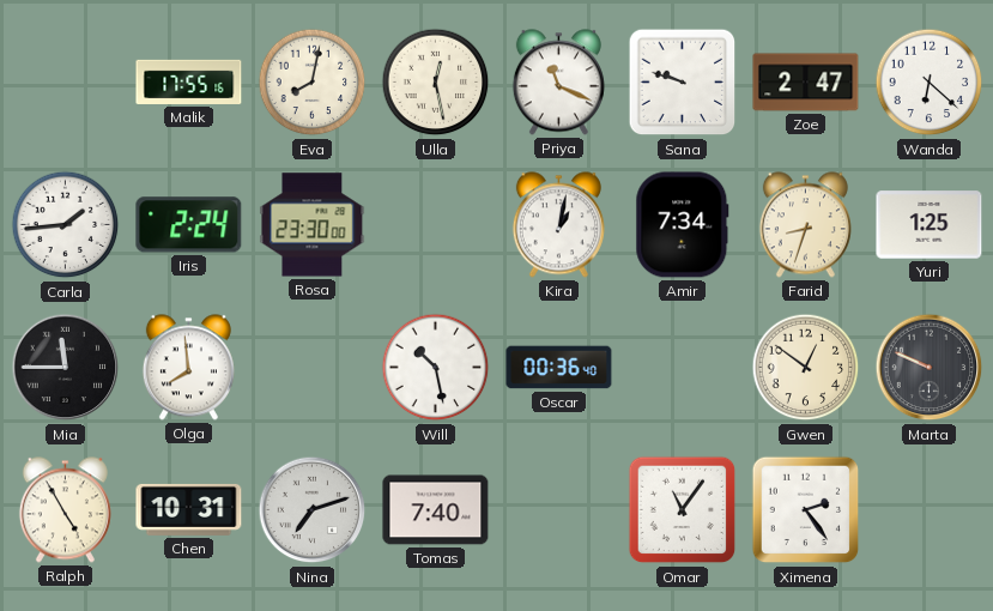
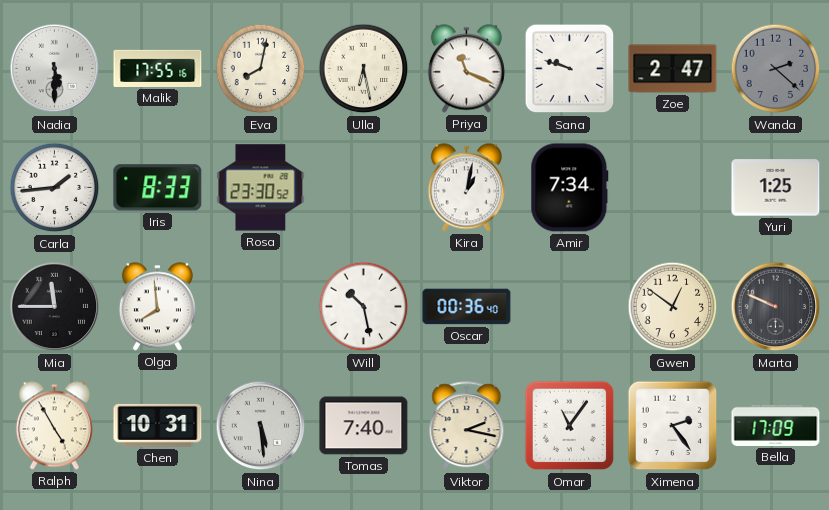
Nadia: none -> 5:30
Ulla: 12:28 -> 6:28
Wanda: 6:22 -> 2:22
Wanda dial: white -> grey
Iris: 2:24 -> 8:33
Rosa: 23:30:00 -> 23:30:52
Farid: 8:33 -> none
Nina: 7:12 -> 5:29
Viktor: none -> 2:17
Bella: none -> 17:09
